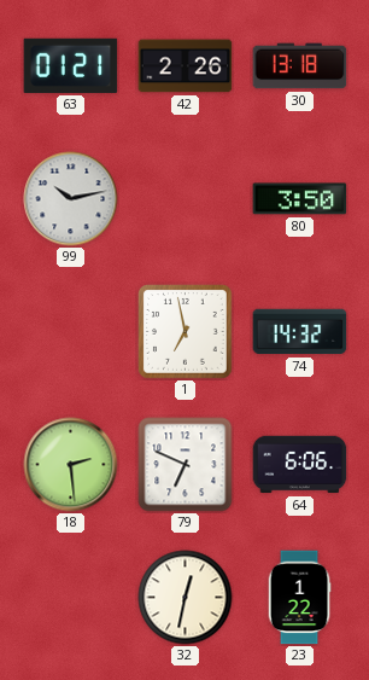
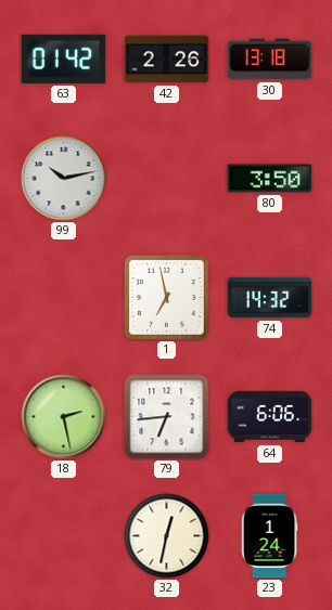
63: 01:21 -> 01:42
18: 2:29 -> 2:28
79: 6:49 -> 6:44
23: 1:22 -> 1:24
